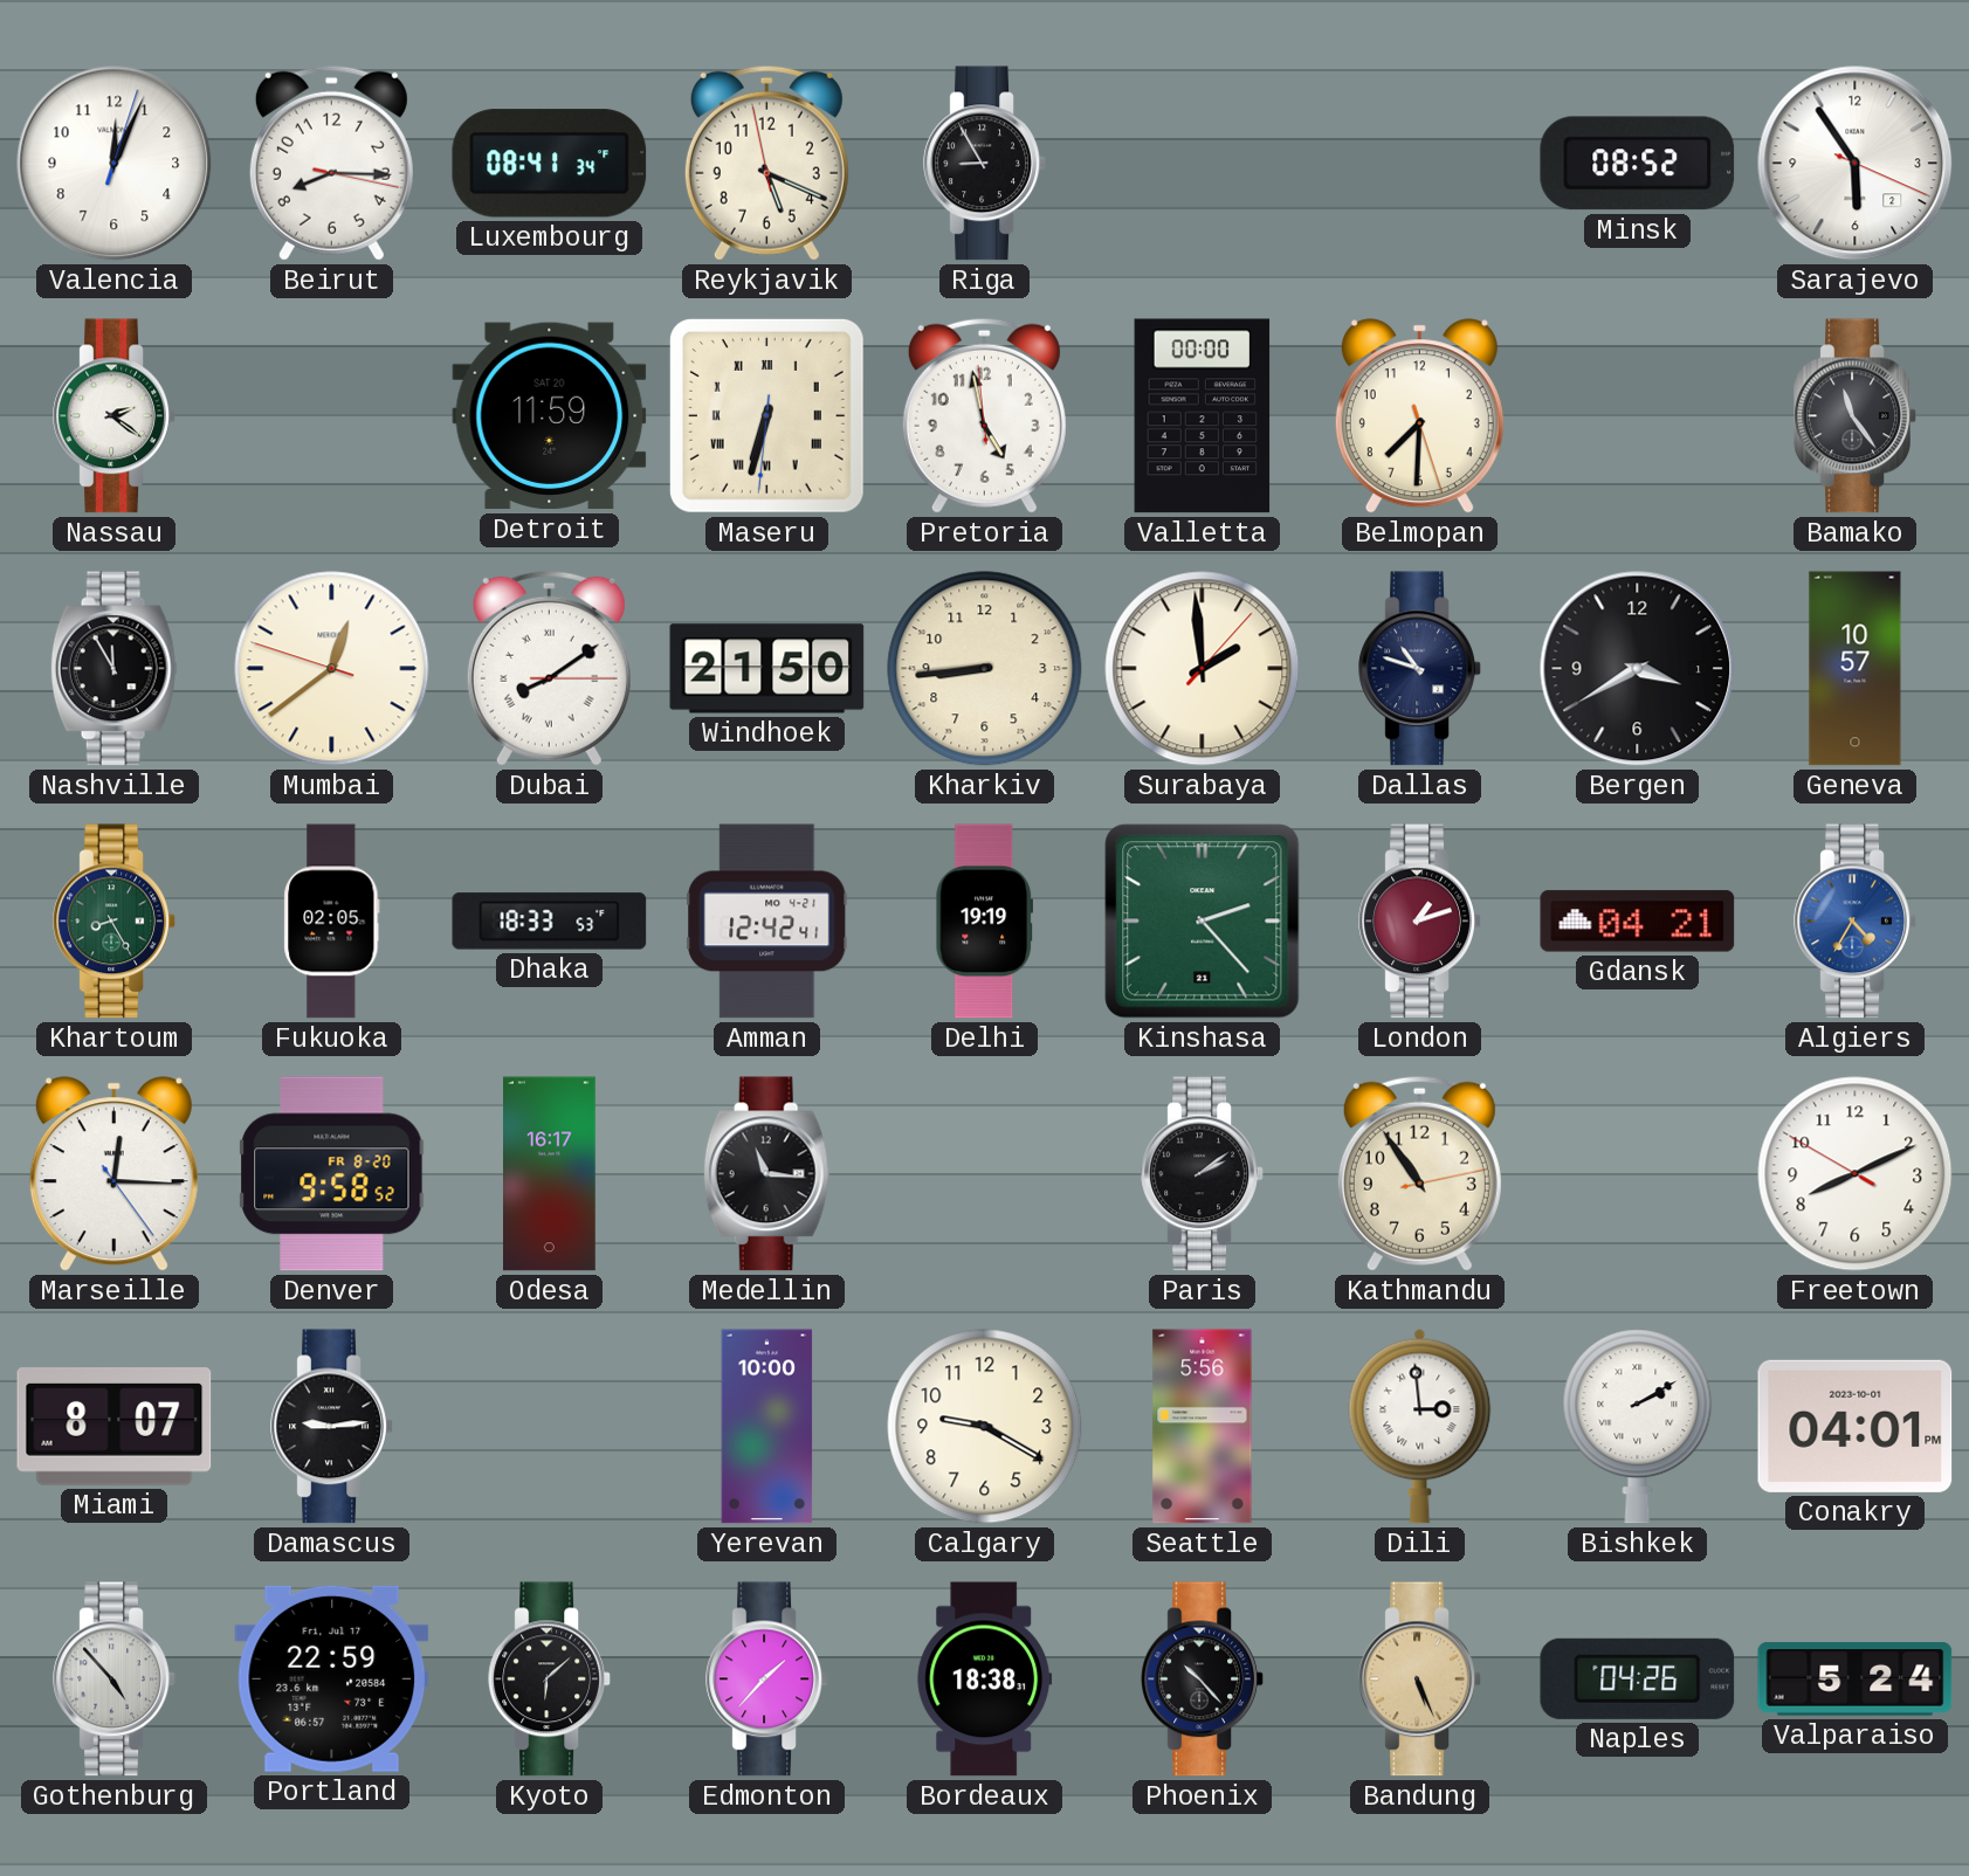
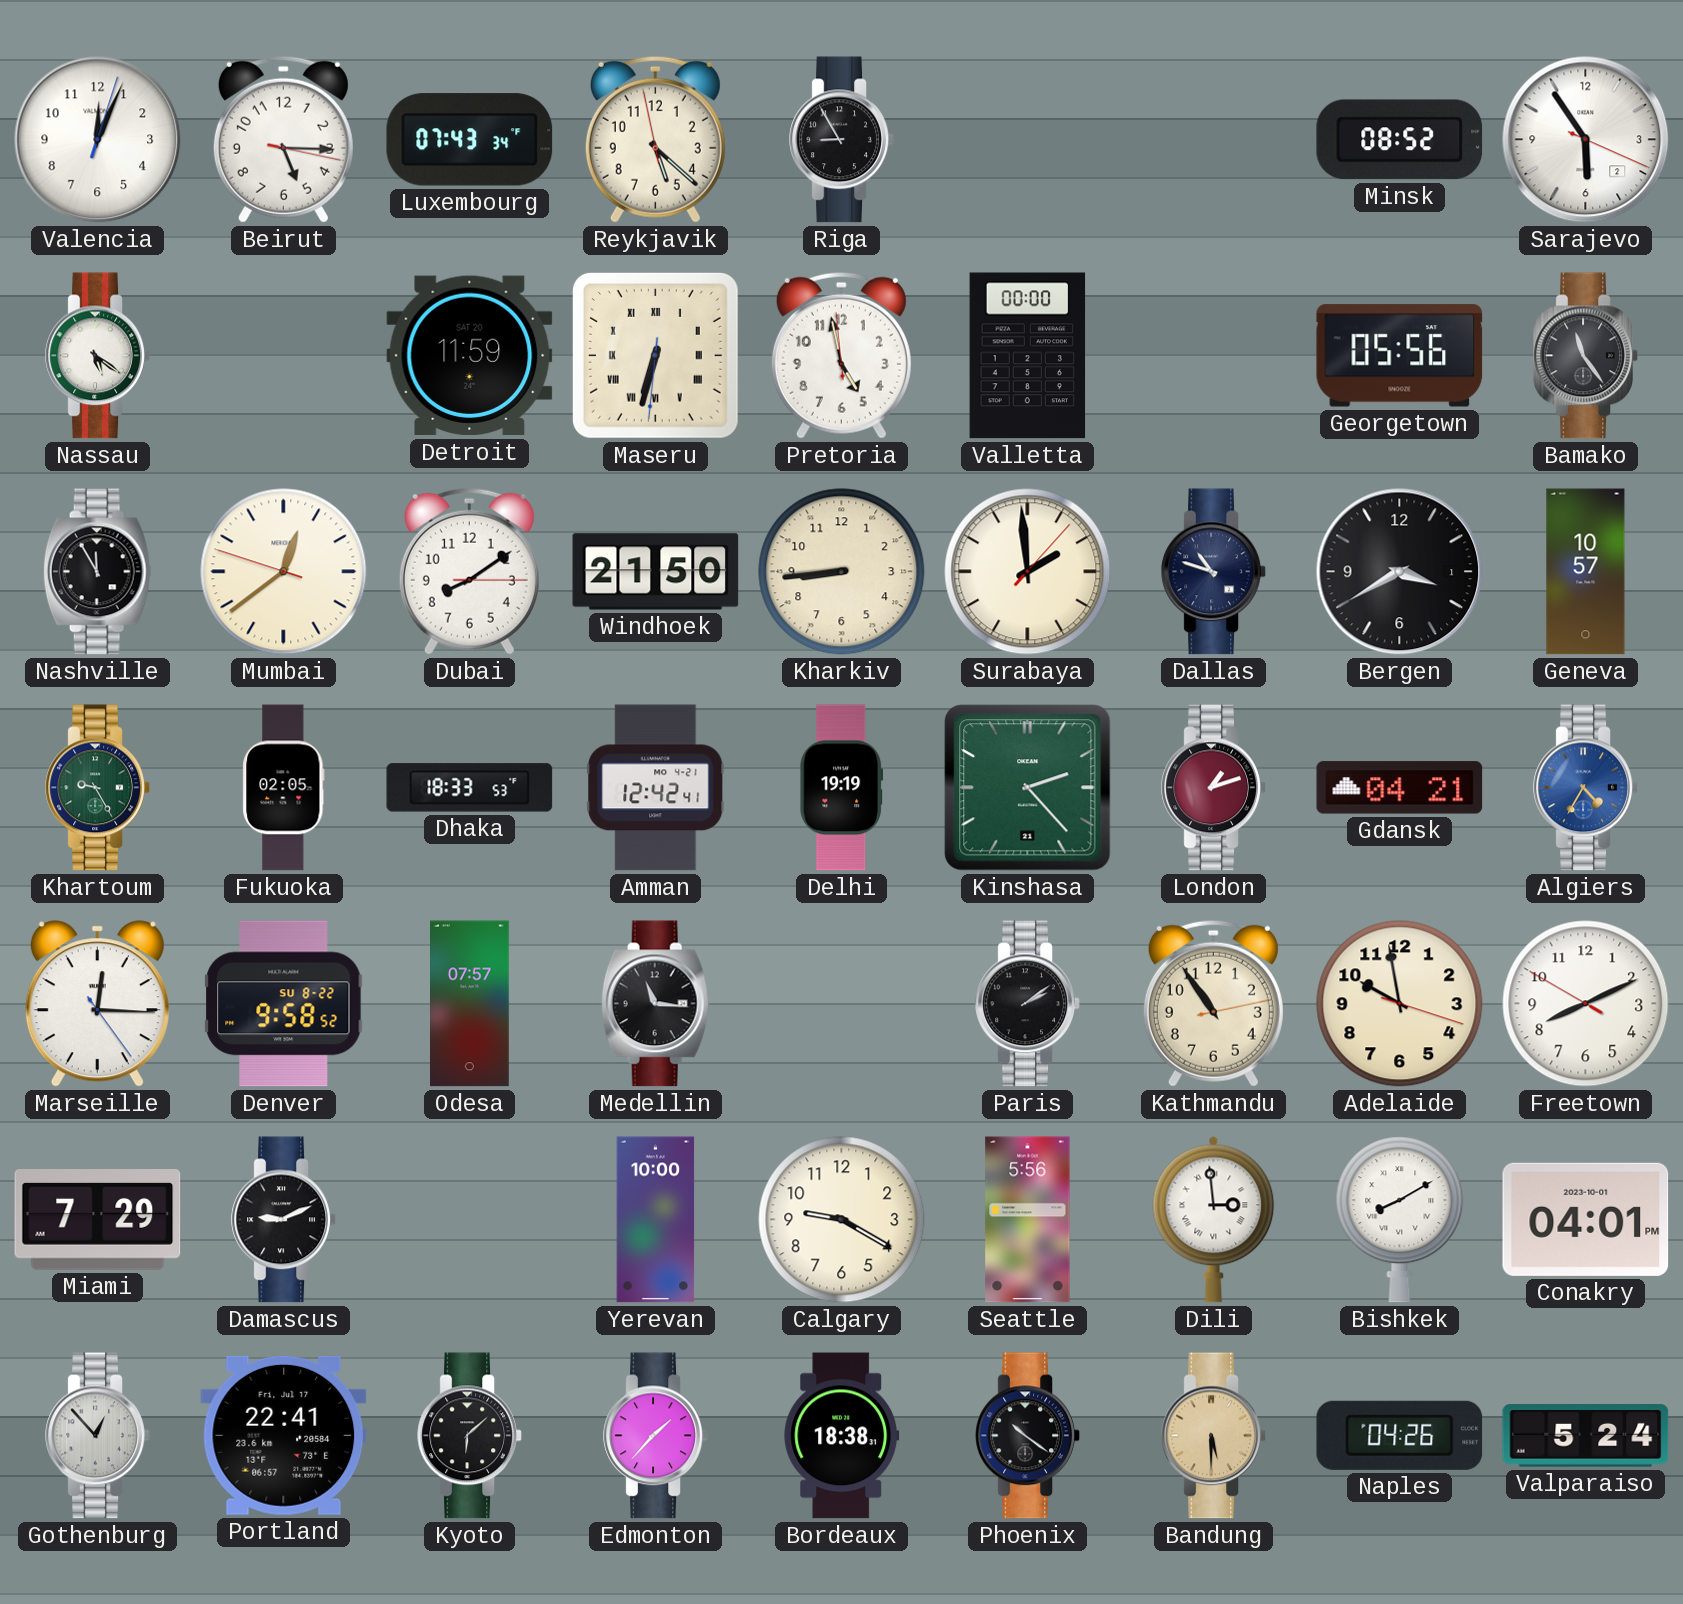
Beirut: 8:15 -> 5:15
Luxembourg: 08:41 -> 07:43
Reykjavik: 5:18 -> 5:21
Nassau: 2:21 -> 5:21
Belmopan: 7:30 -> none
Georgetown: none -> 05:56
Dubai numerals: Roman -> Arabic
Khartoum: 8:25 -> 9:25
Denver date: FR 8-20 -> SU 8-22
Odesa: 16:17 -> 07:57
Adelaide: none -> 9:58
Miami: 8:07 -> 7:29
Damascus: 9:14 -> 9:11
Bishkek: 2:10 -> 8:10
Gothenburg: 4:53 -> 12:53
Portland: 22:59 -> 22:41
Phoenix: 10:23 -> 10:21
Bandung: 5:26 -> 5:30
